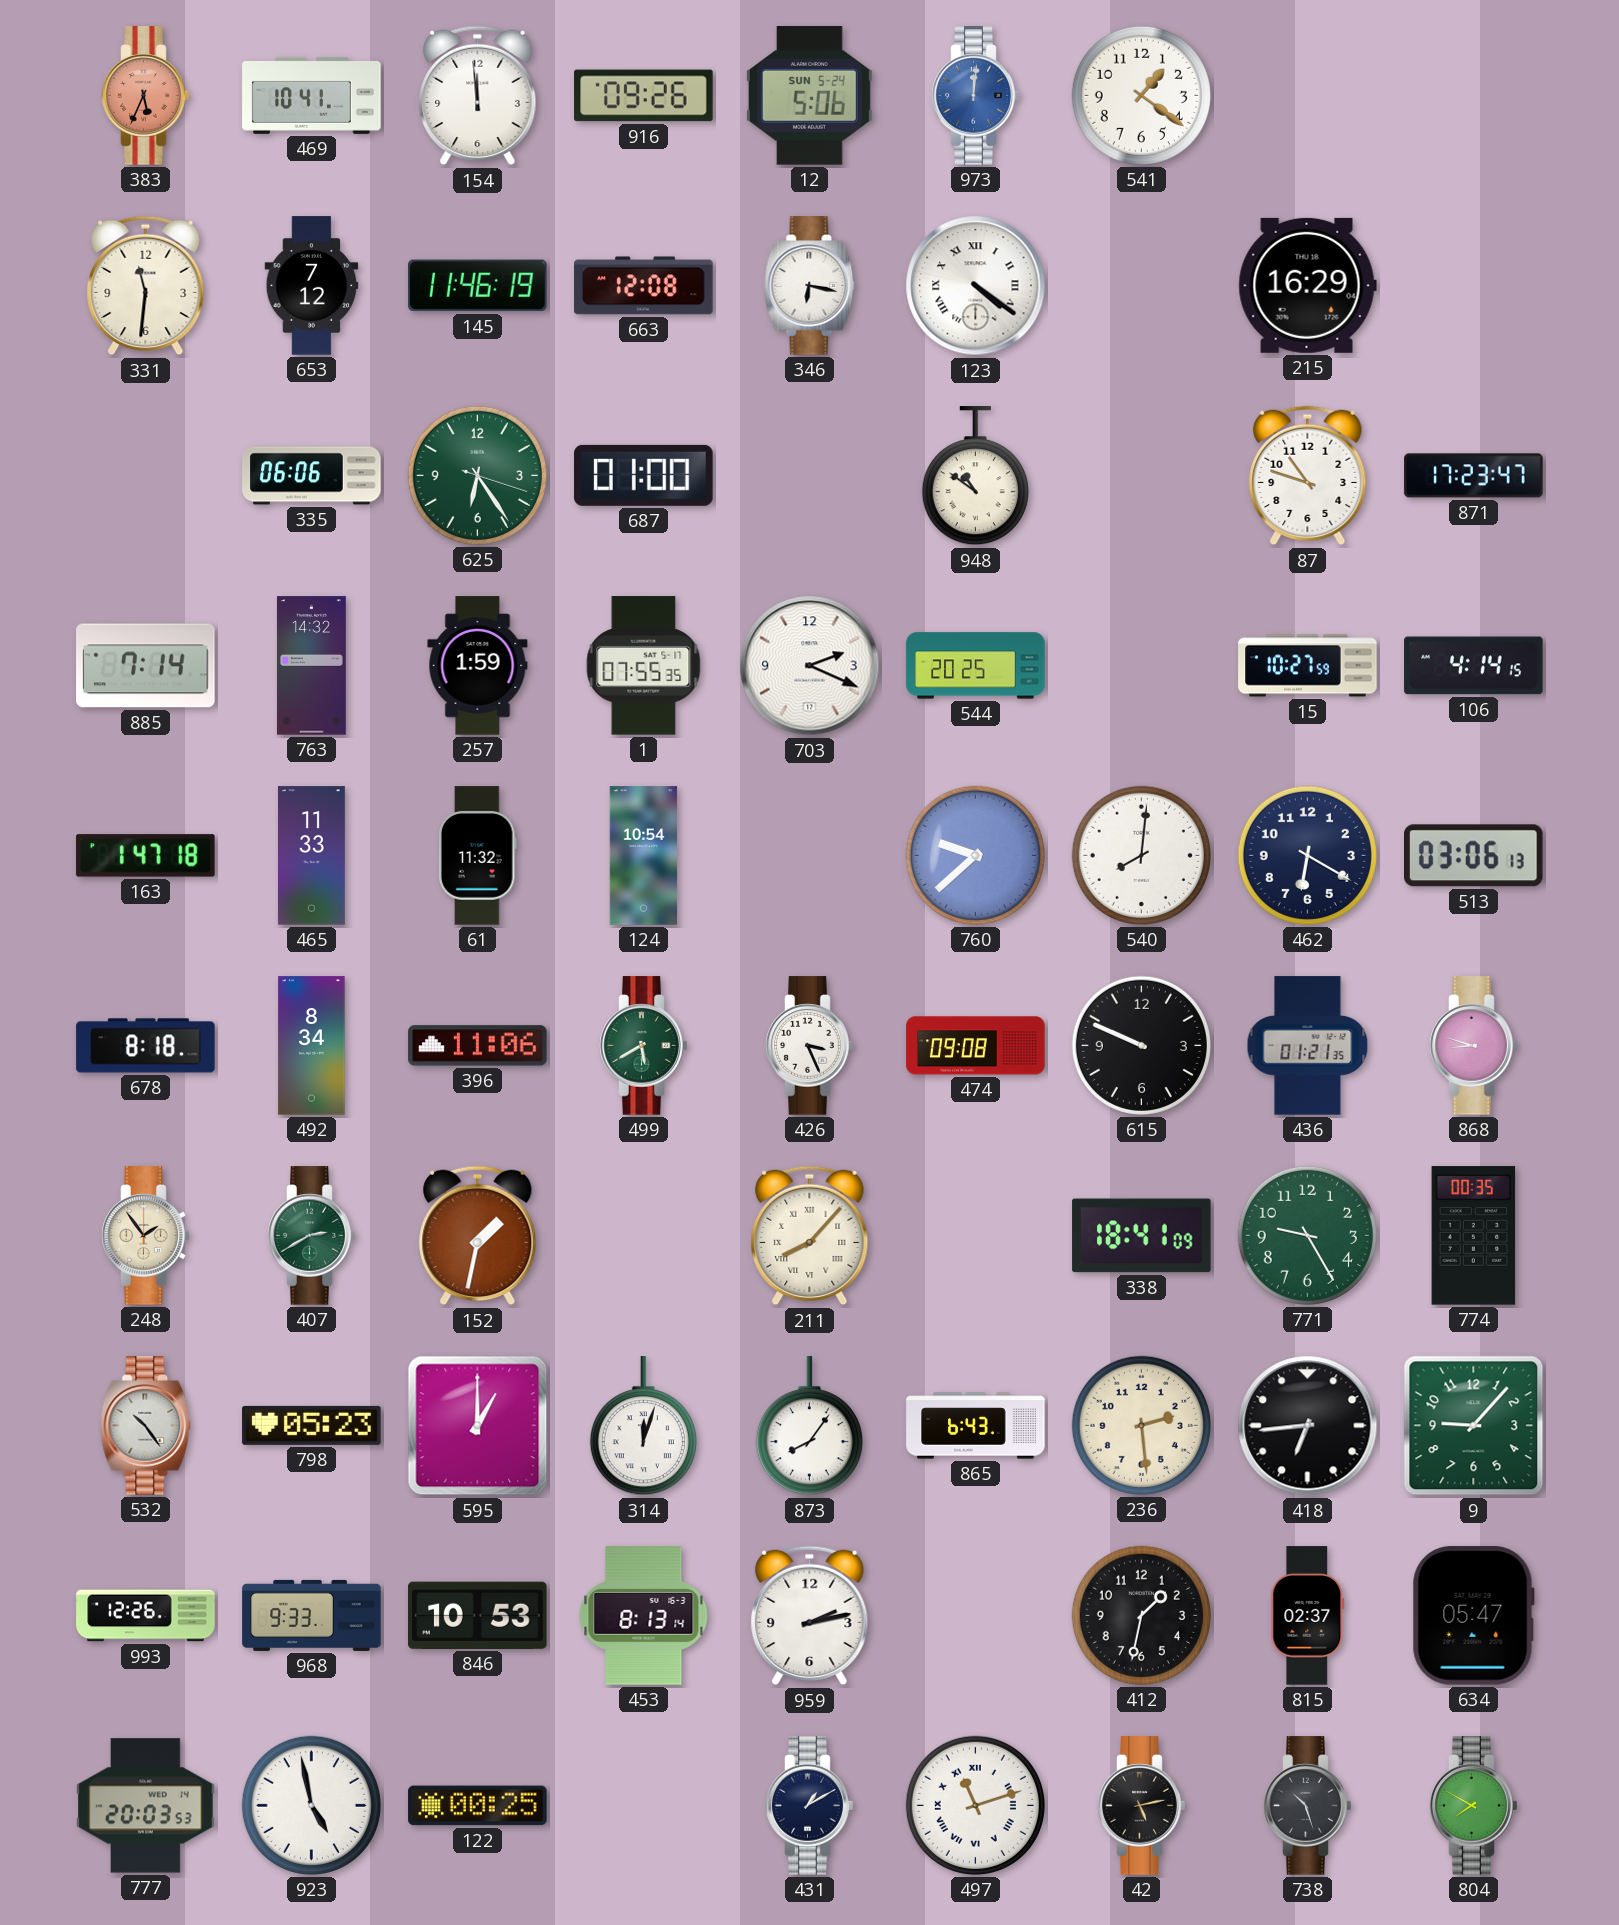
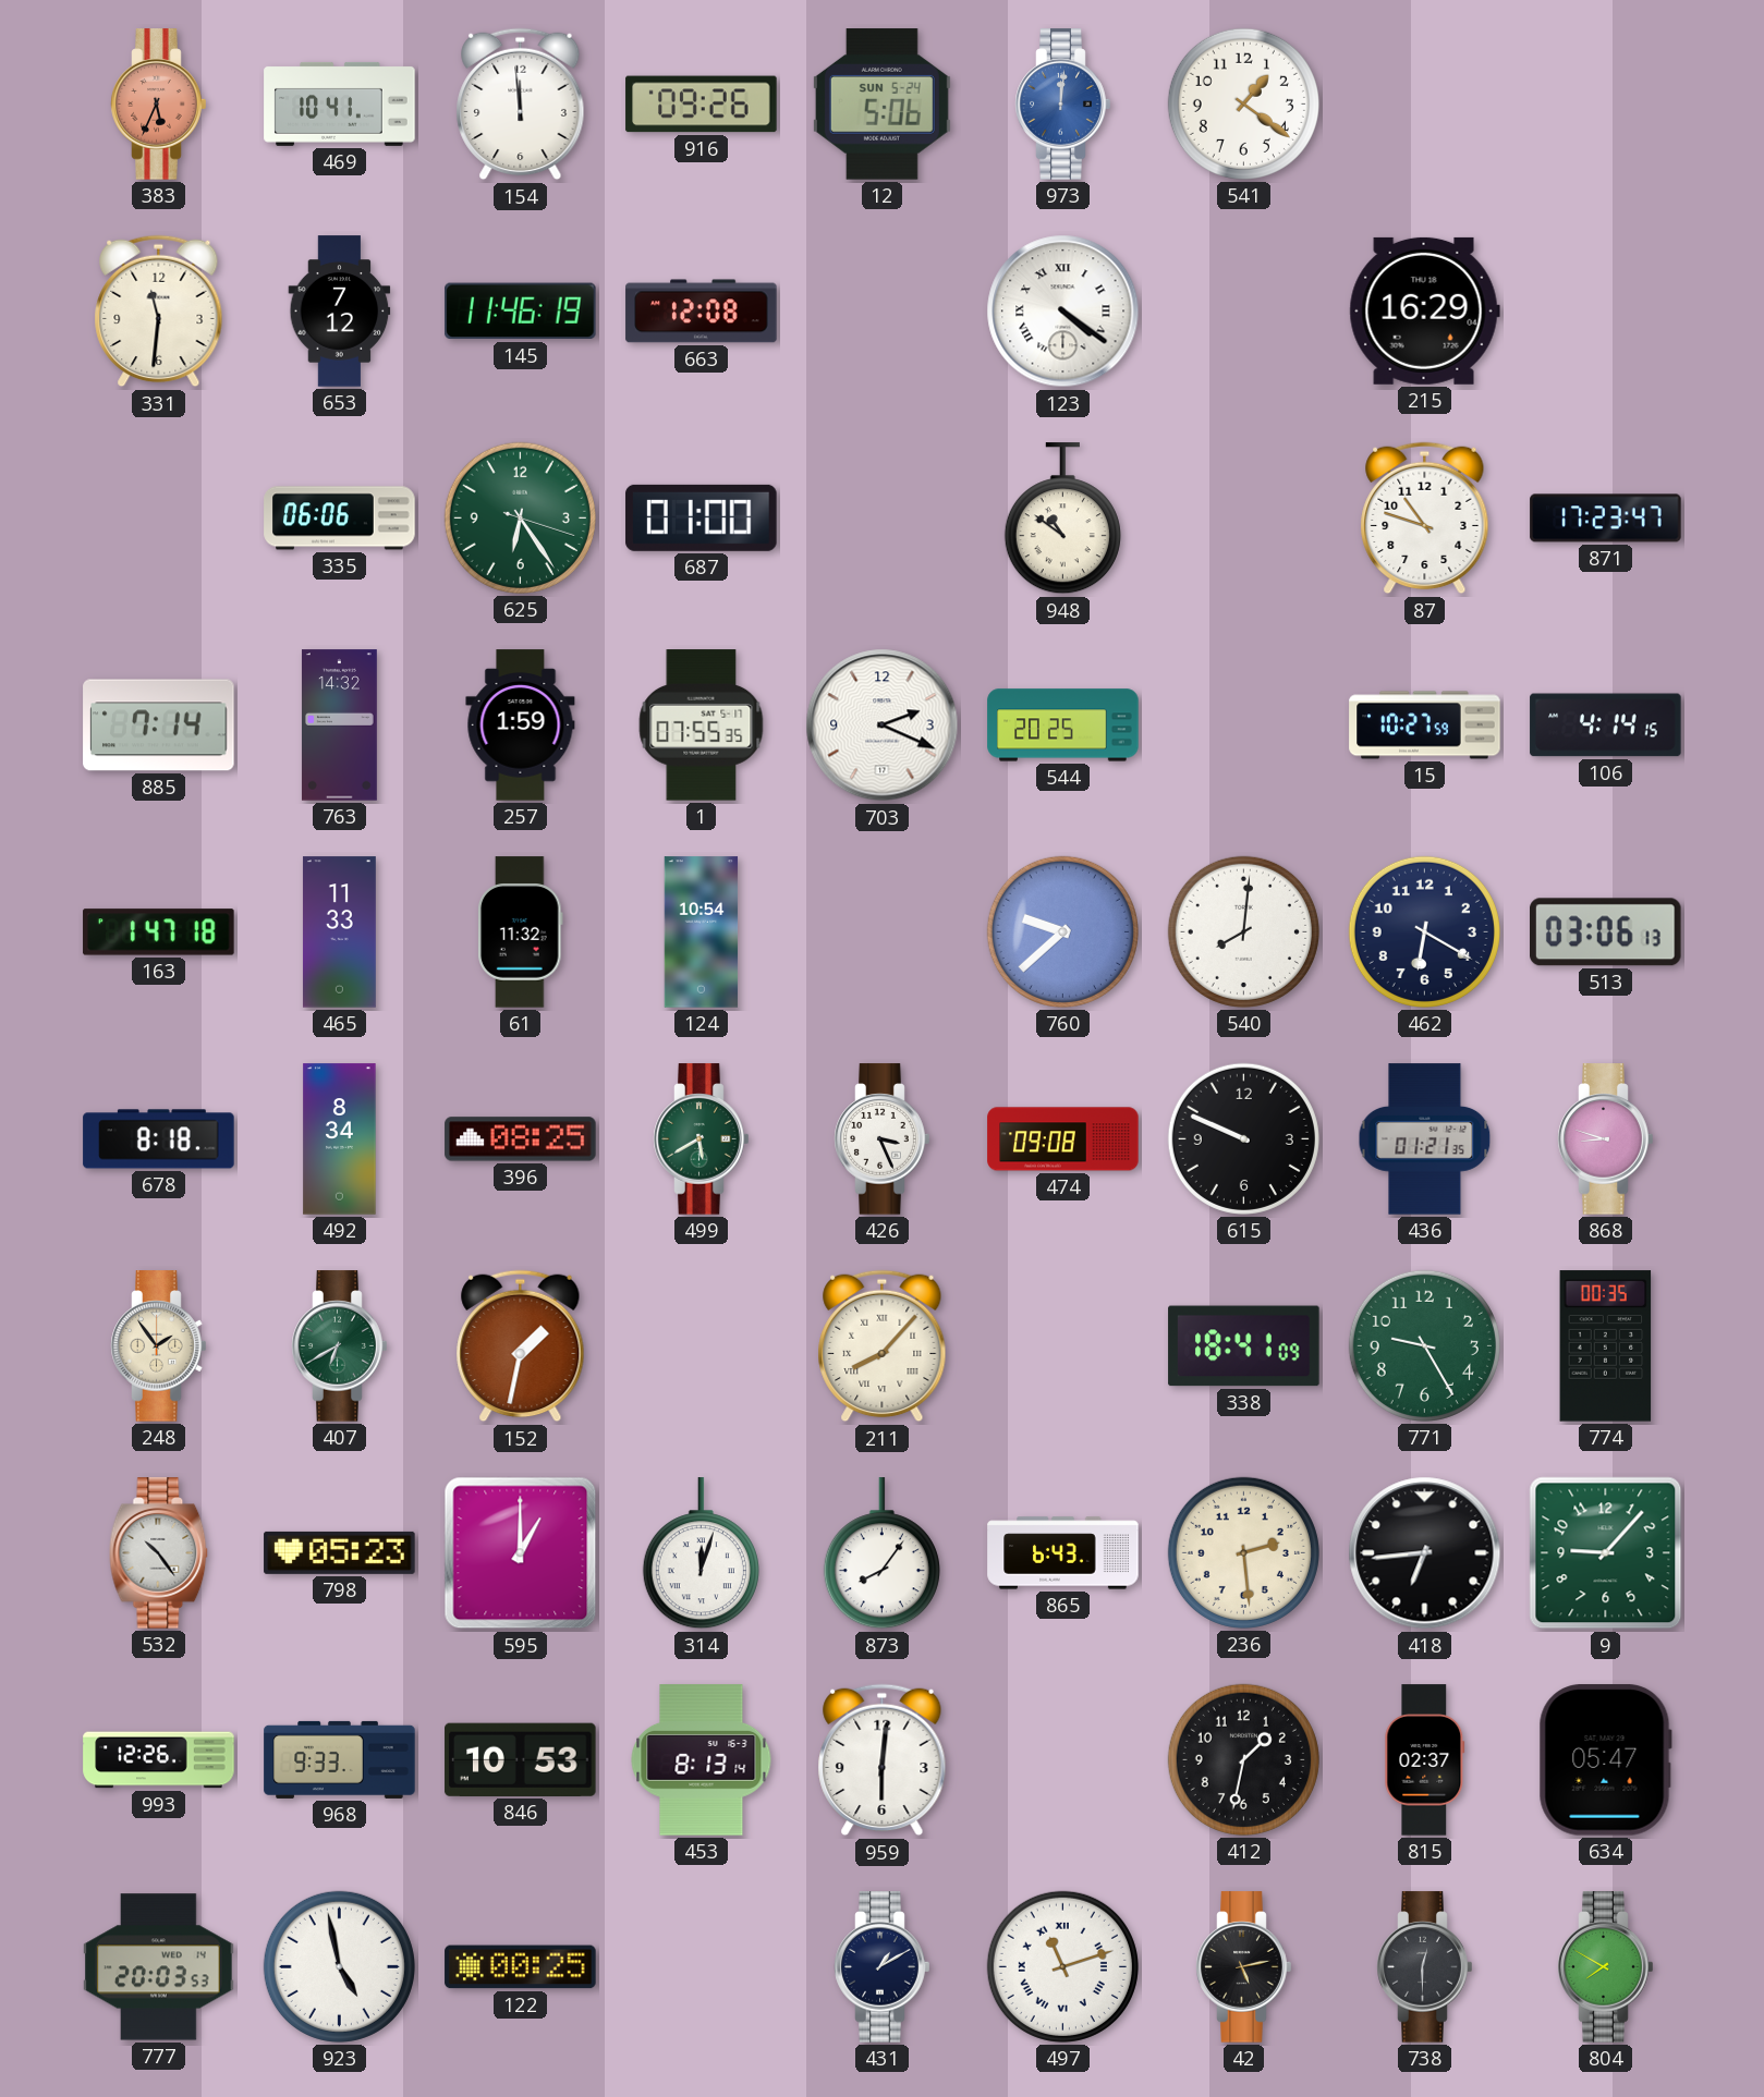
346: 6:17 -> none
396: 11:06 -> 08:25
407: 2:40 -> 6:40
959: 2:13 -> 6:01
738: 10:27 -> 12:30
